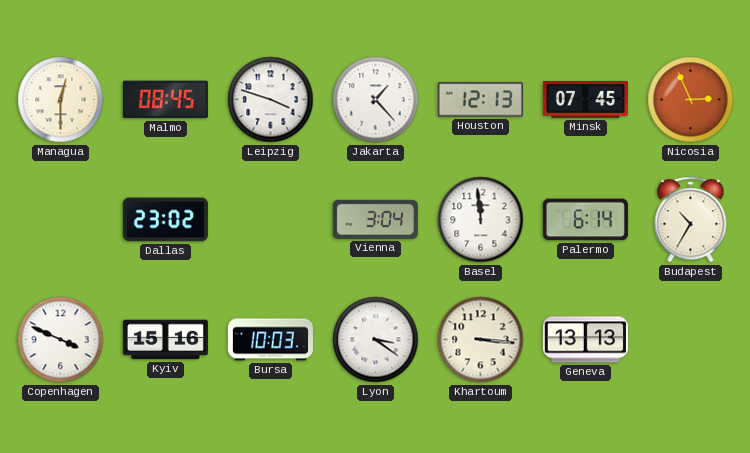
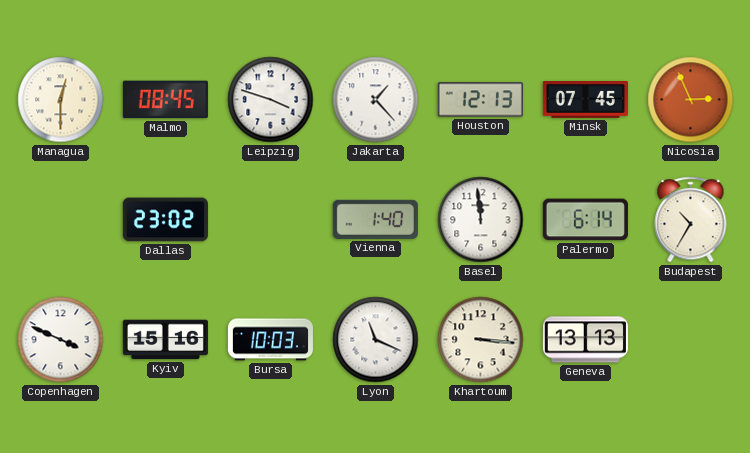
Vienna: 3:04 -> 1:40
Lyon: 3:21 -> 11:19
